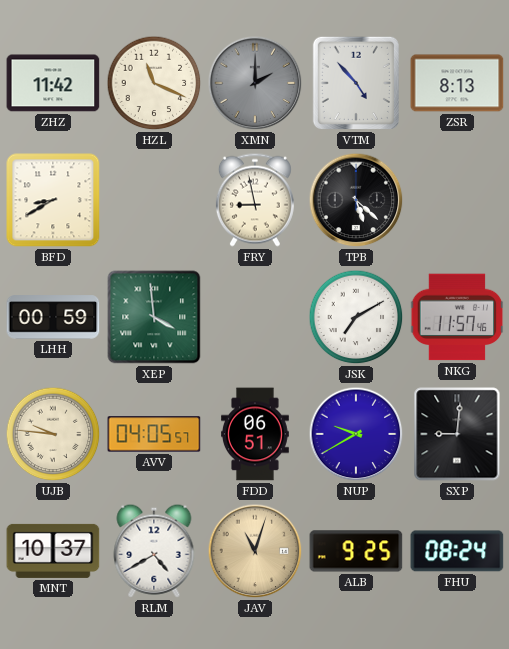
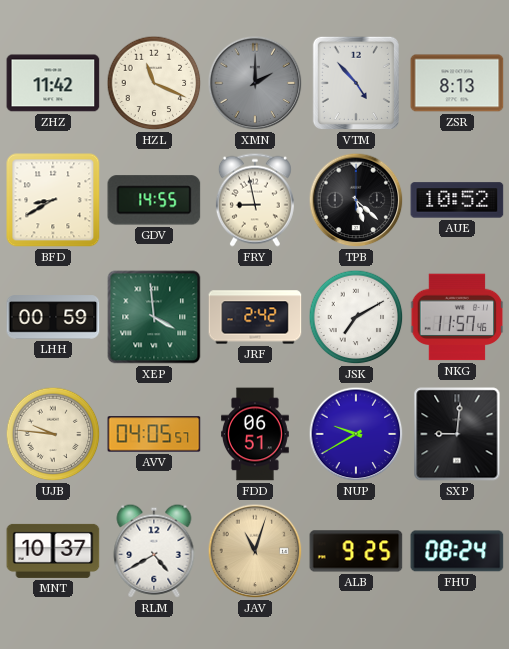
GDV: none -> 14:55
AUE: none -> 10:52
JRF: none -> 2:42
